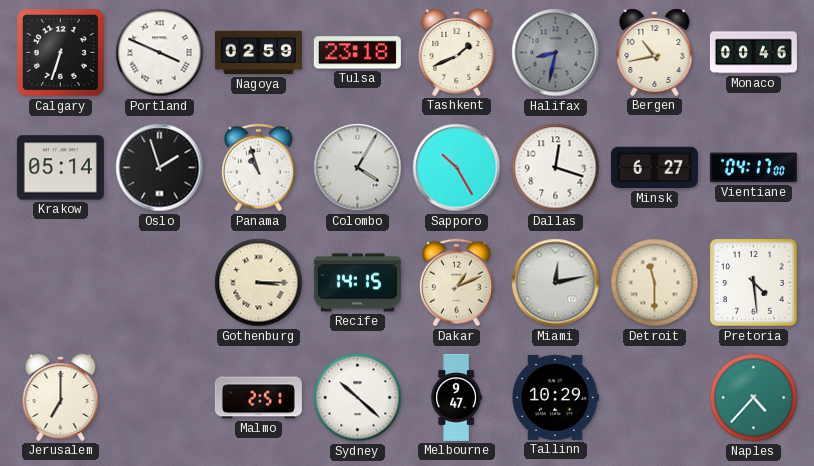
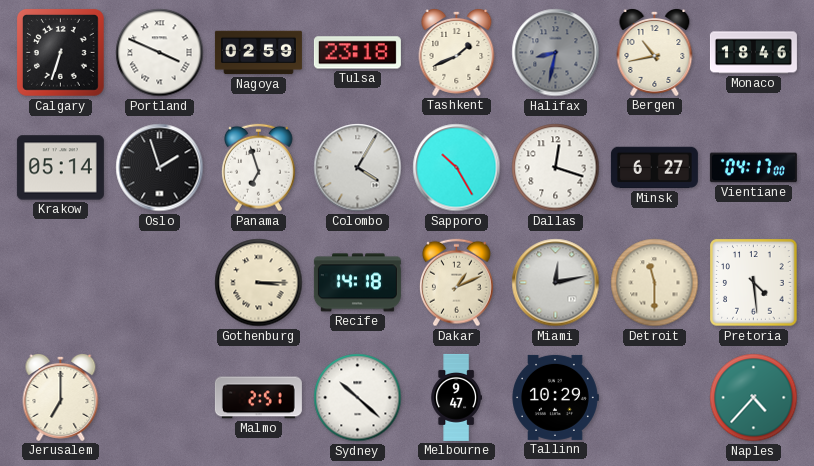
Monaco: 00:46 -> 18:46
Panama: 10:57 -> 6:57
Recife: 14:15 -> 14:18
